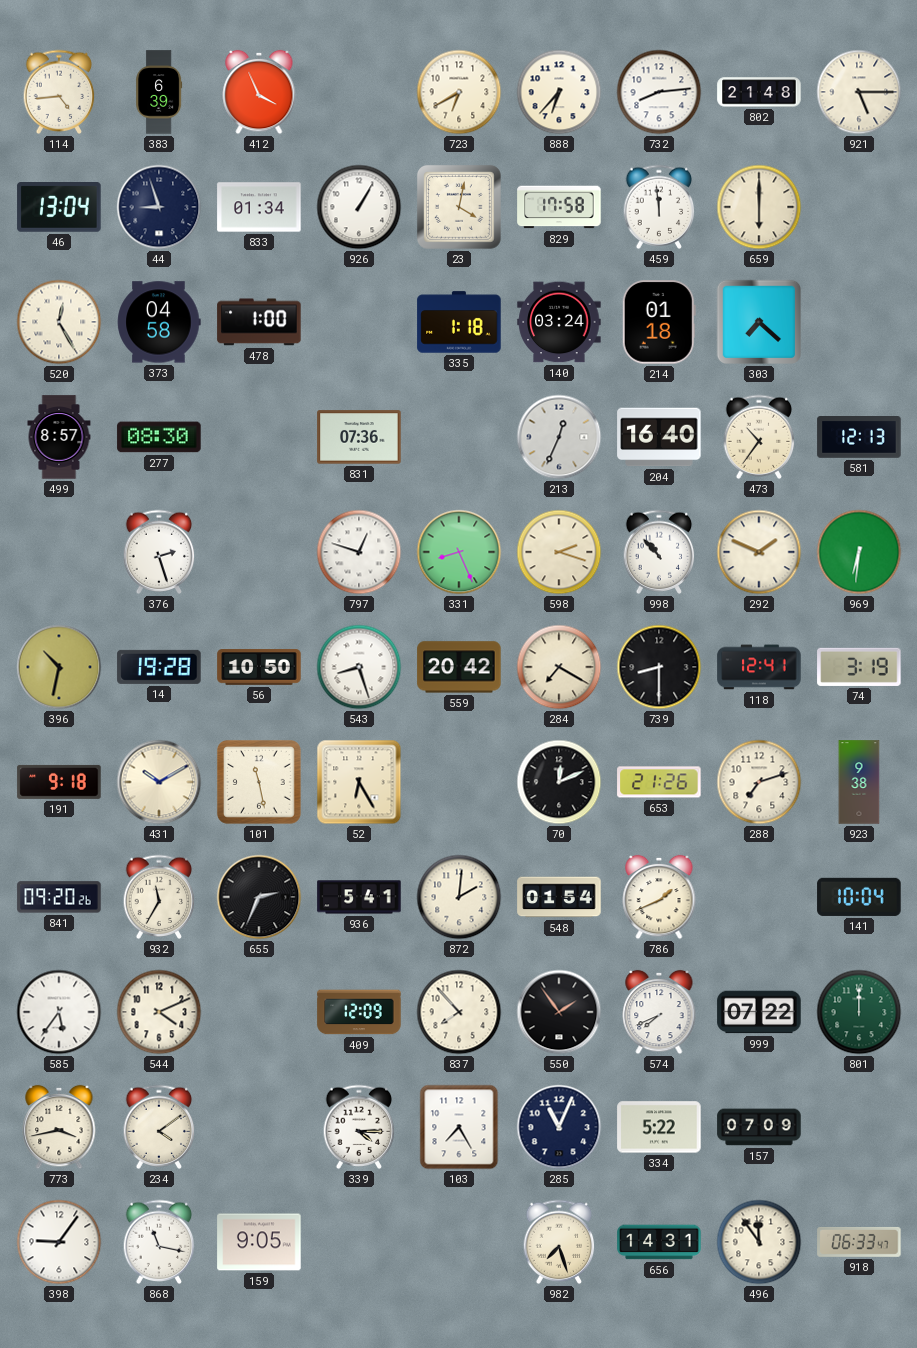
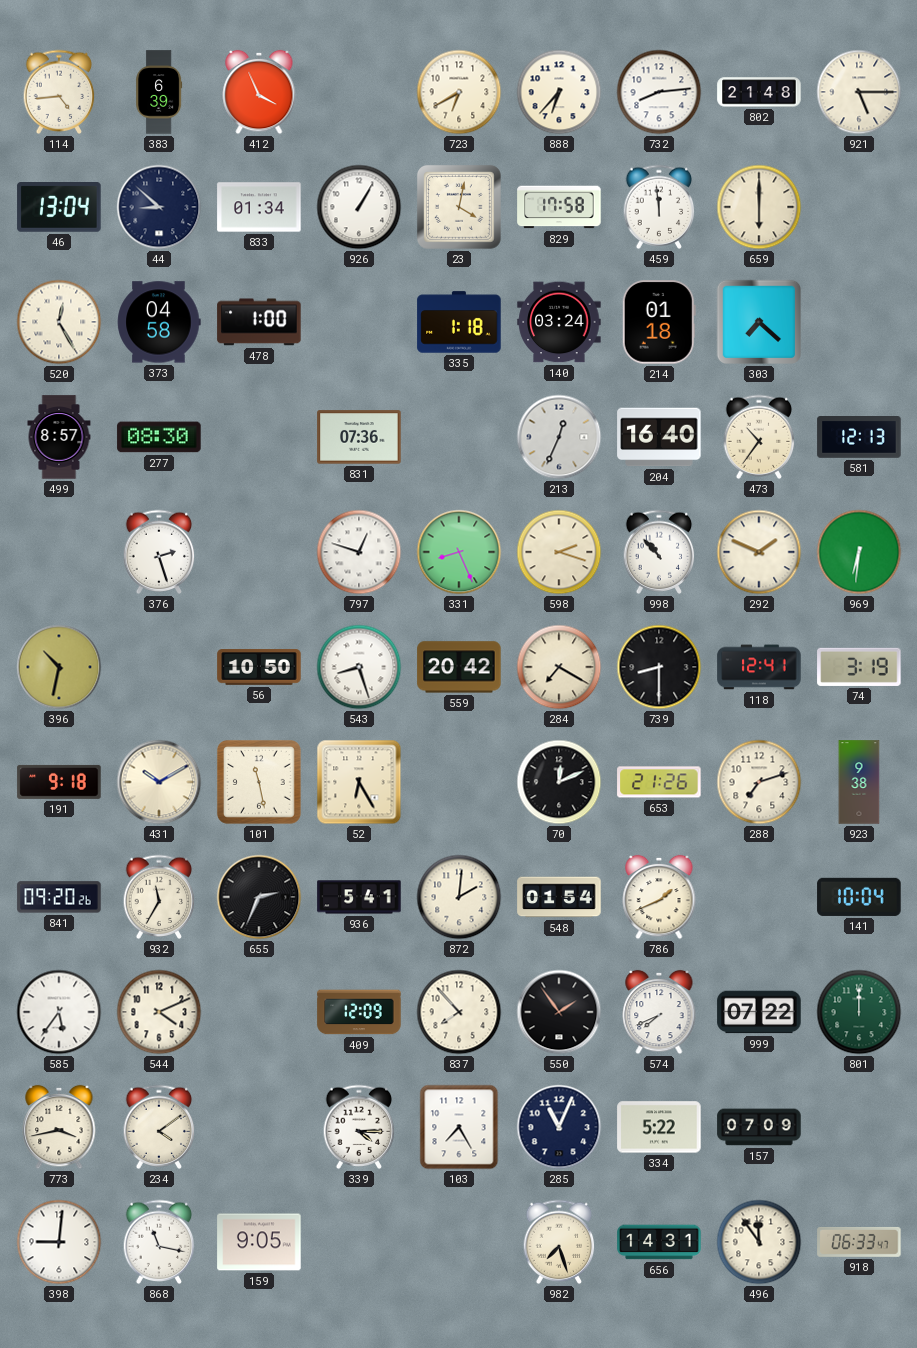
44: 8:57 -> 8:52
14: 19:28 -> none
398: 9:06 -> 9:01
